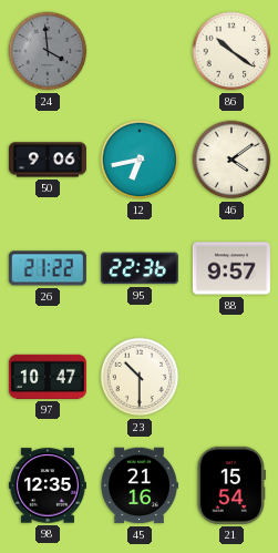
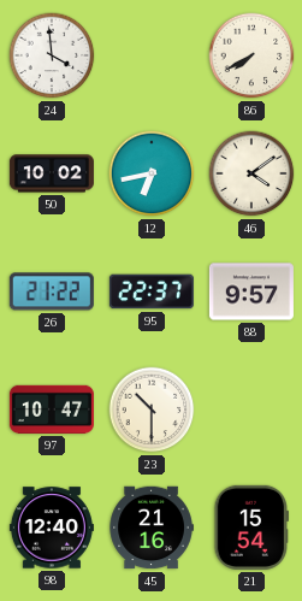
24 dial: grey -> white
86: 10:21 -> 7:40
50: 9:06 -> 10:02
95: 22:36 -> 22:37
98: 12:35 -> 12:40
